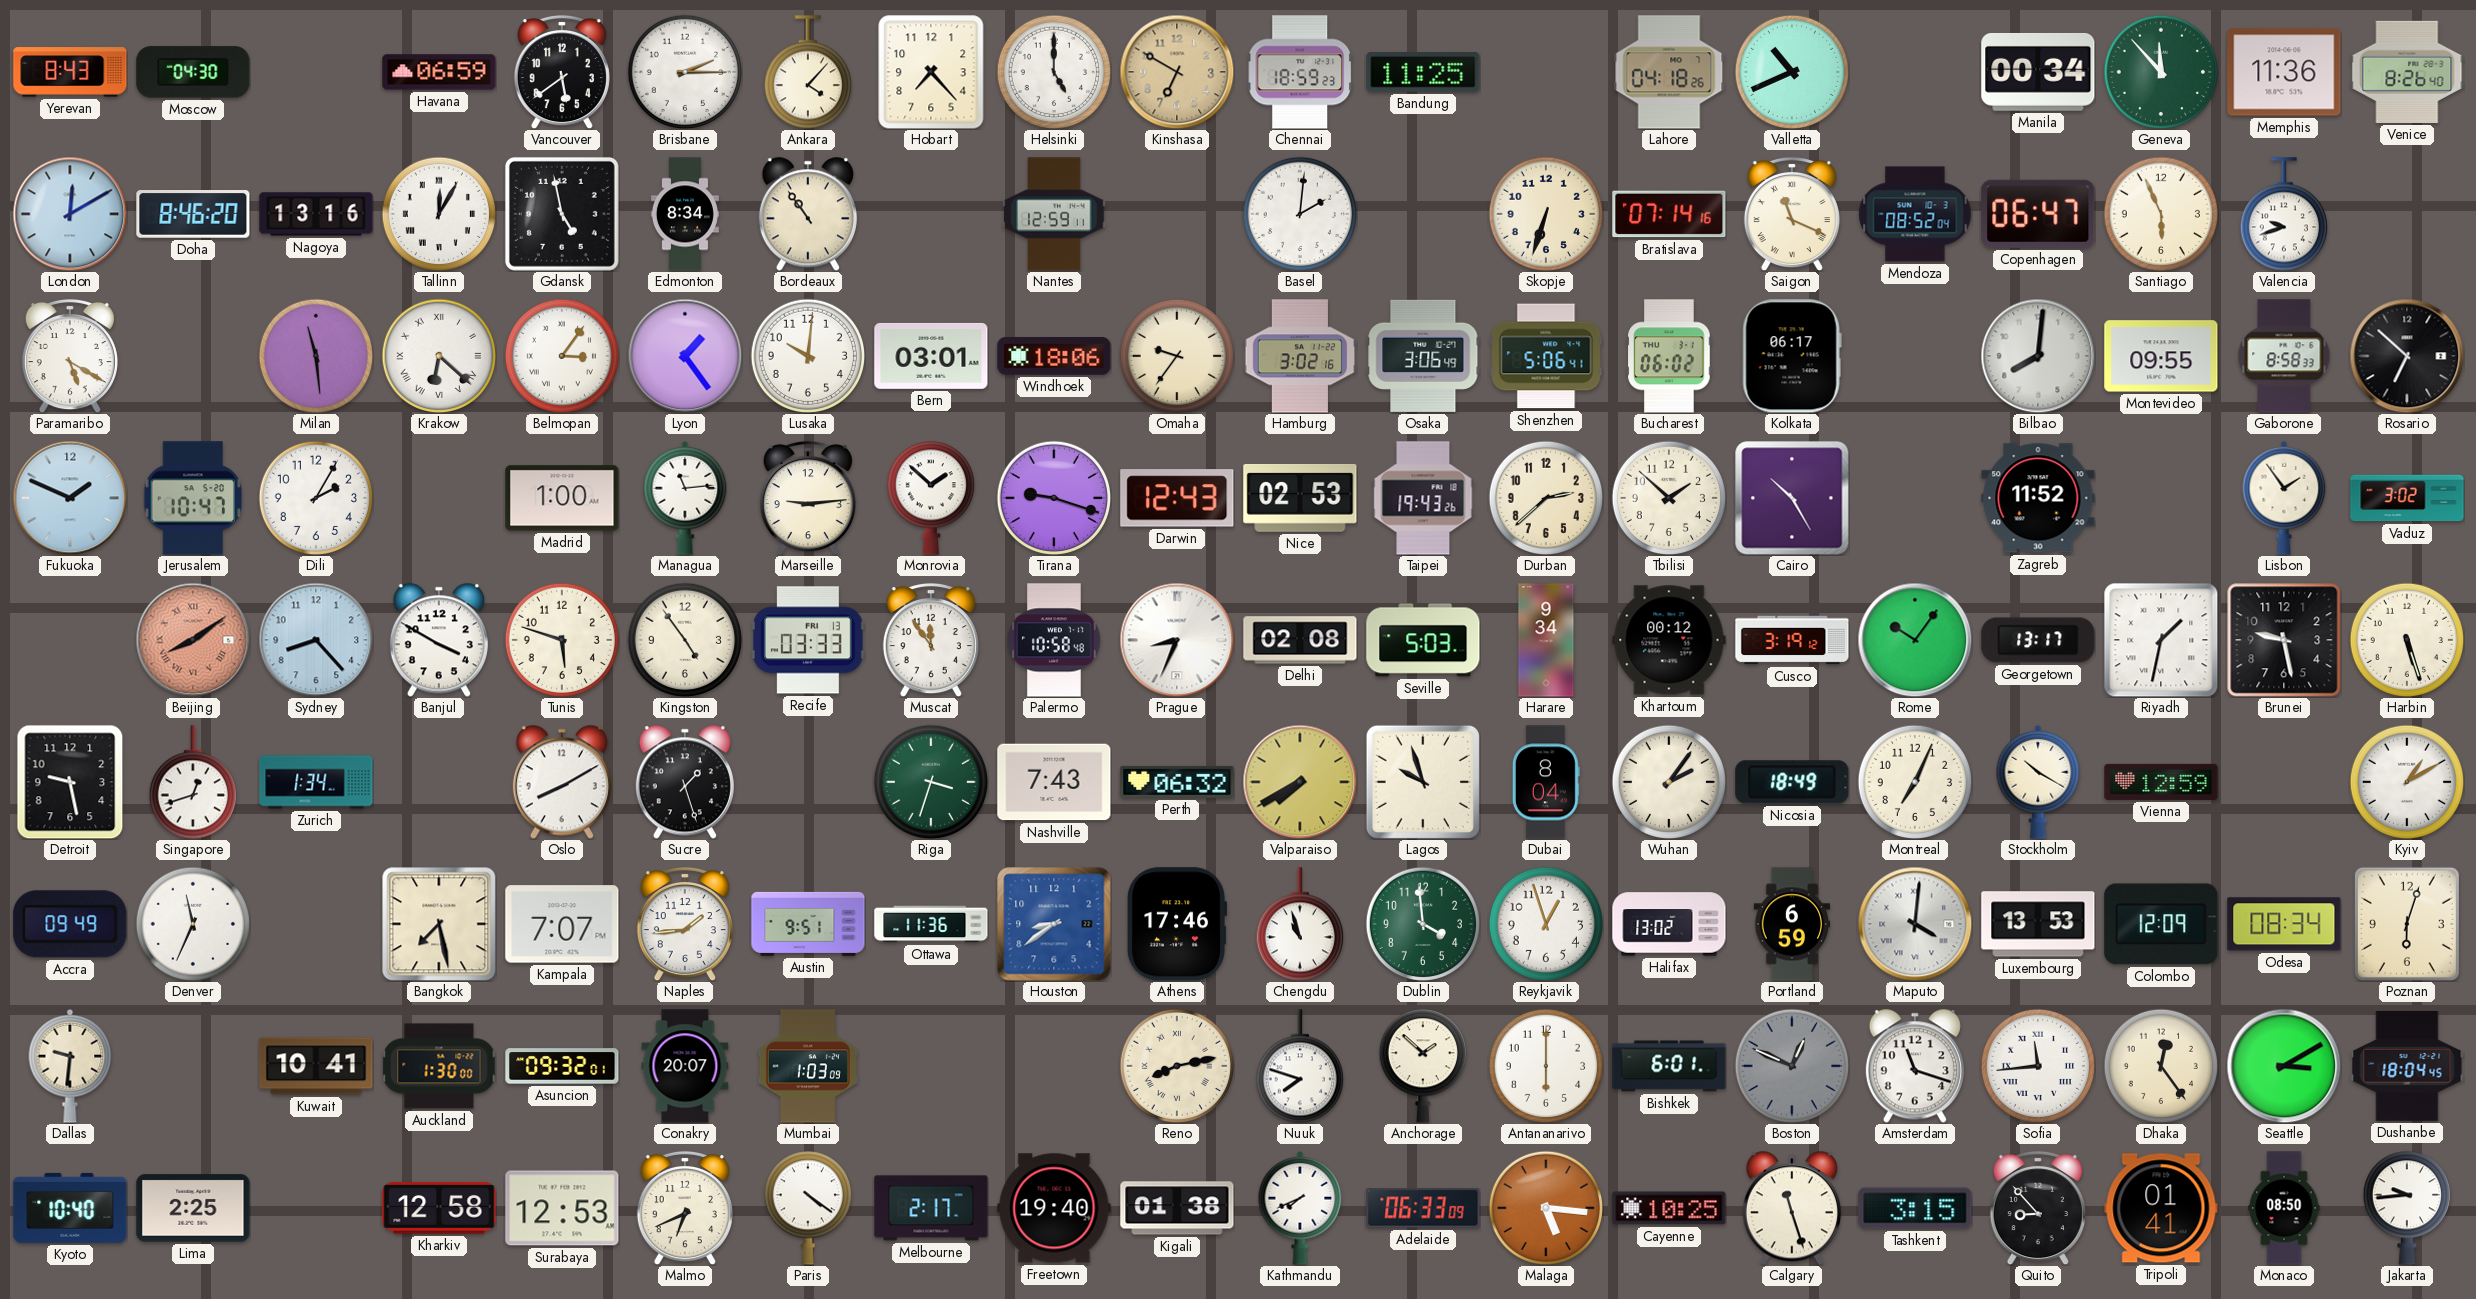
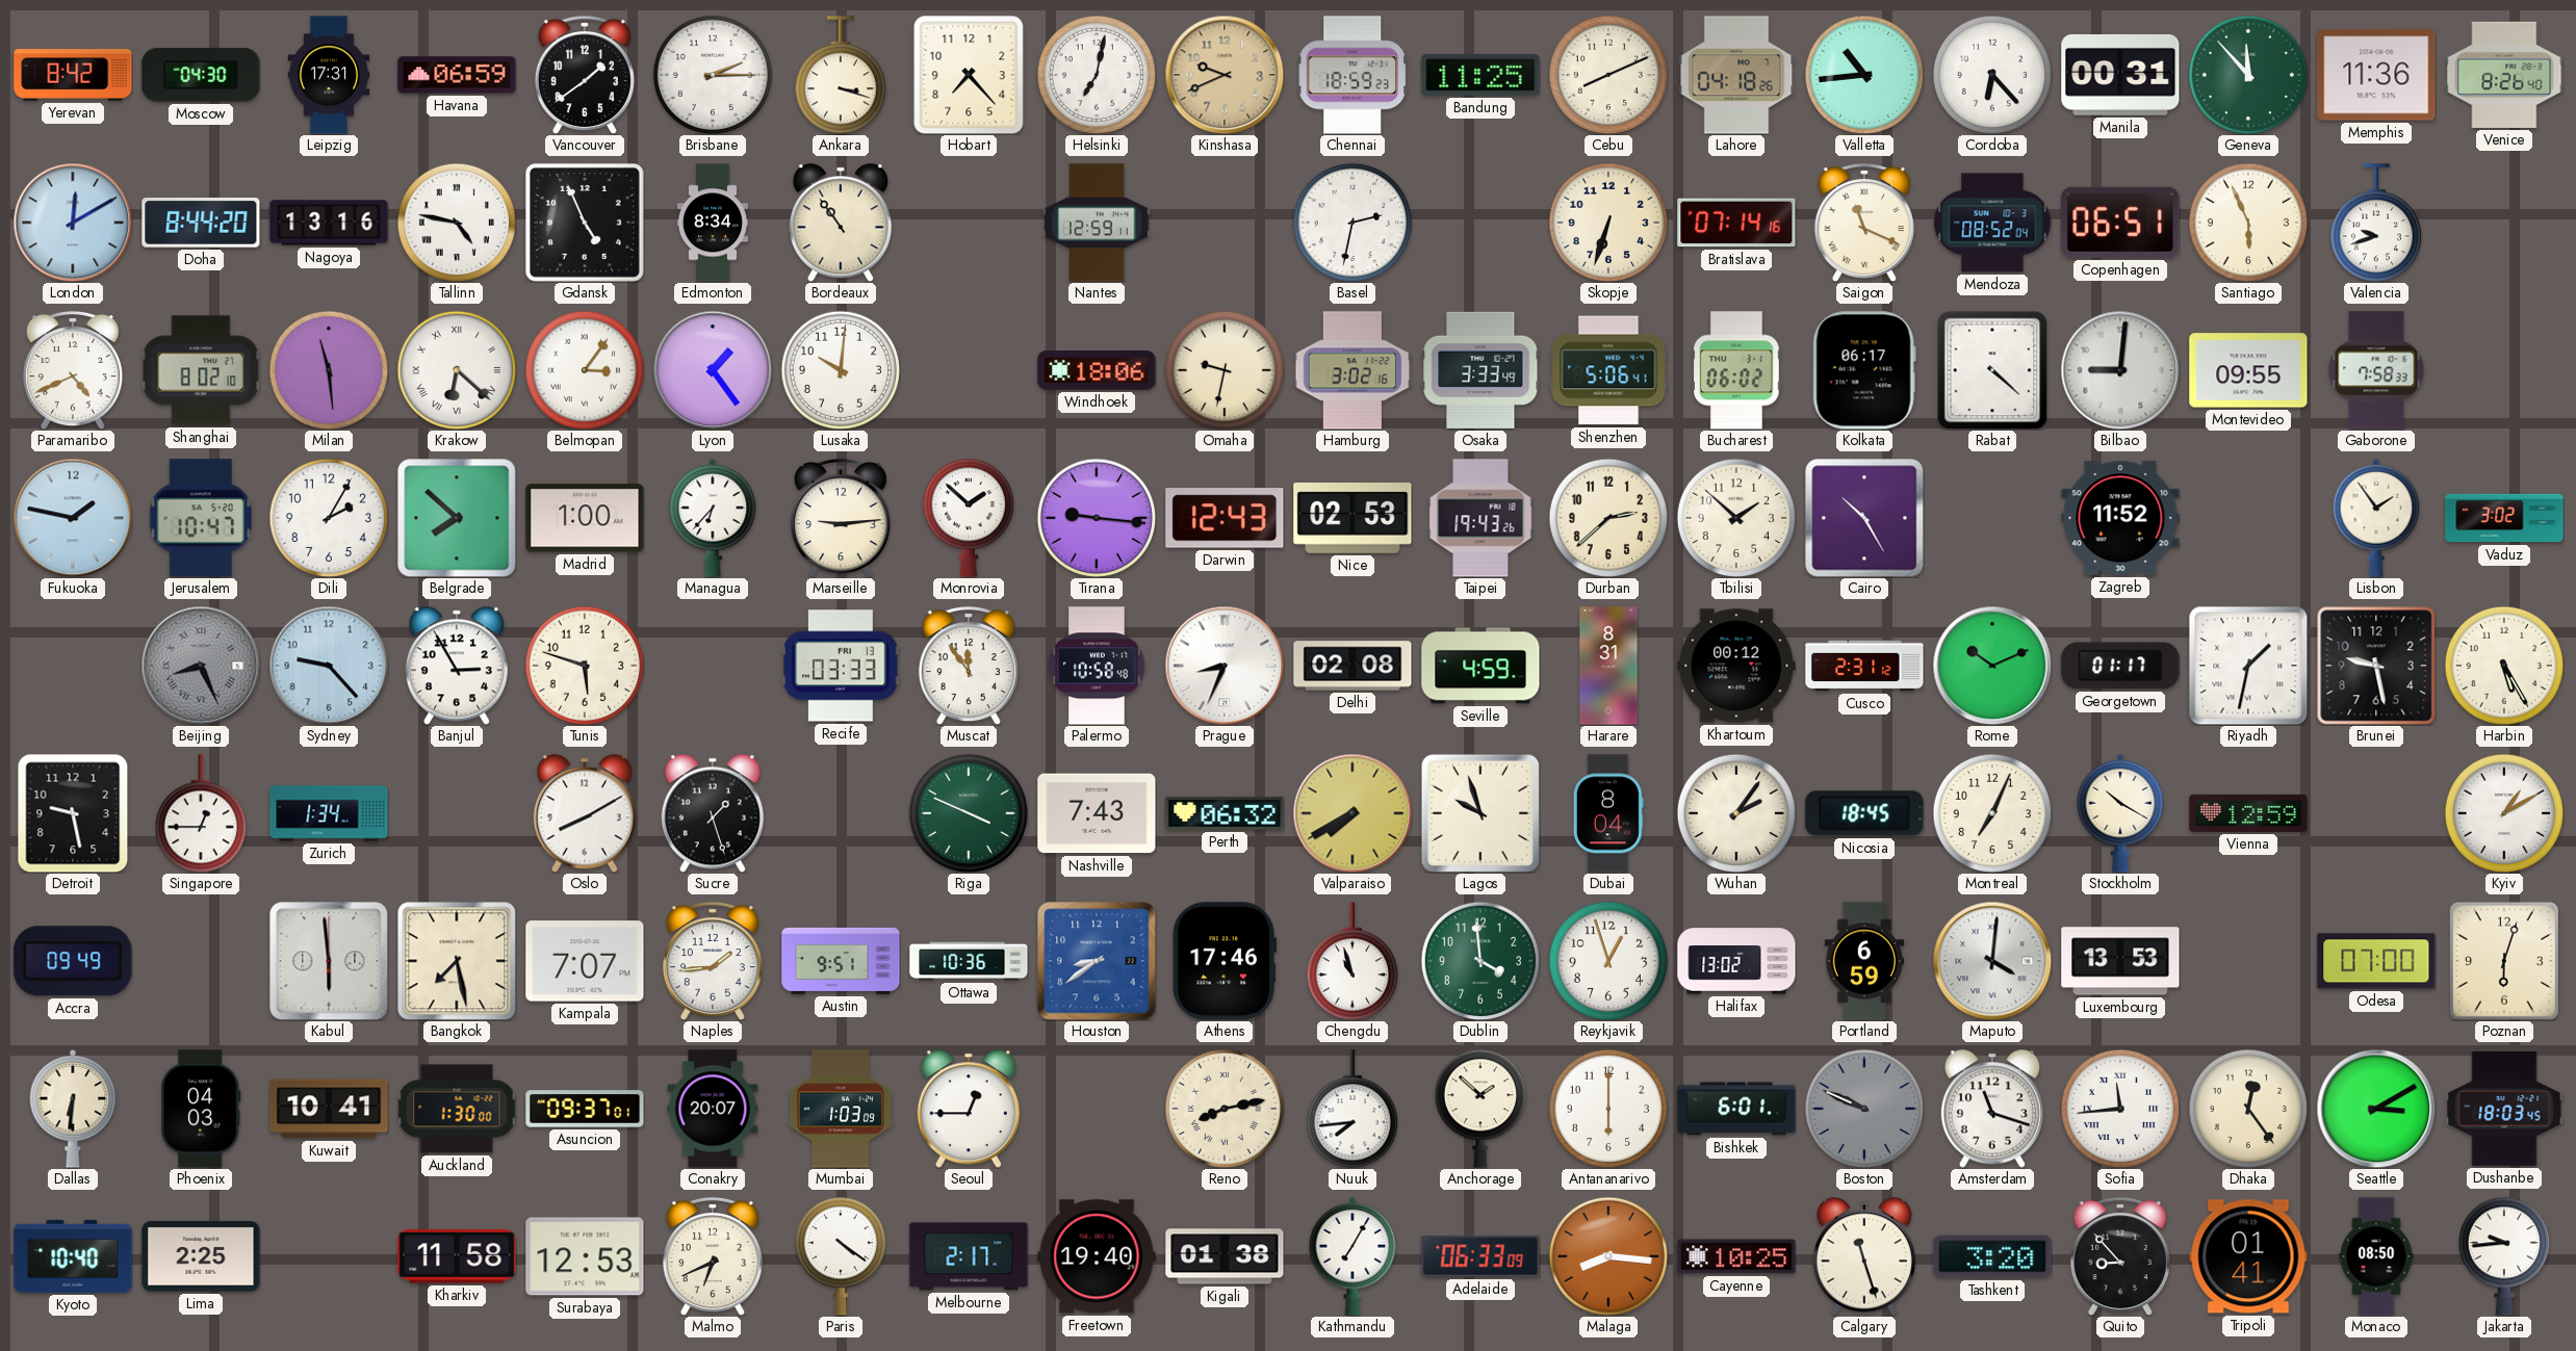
Yerevan: 8:43 -> 8:42
Leipzig: none -> 17:31
Vancouver: 5:39 -> 1:39
Ankara: 4:07 -> 3:18
Helsinki: 5:00 -> 7:02
Kinshasa: 6:50 -> 9:41
Cebu: none -> 8:11
Valletta: 10:41 -> 10:44
Cordoba: none -> 6:23
Manila: 00:34 -> 00:31
Doha: 8:46 -> 8:44
Tallinn: 12:05 -> 4:47
Gdansk: 4:58 -> 4:56
Basel: 2:01 -> 2:32
Copenhagen: 06:47 -> 06:51
Paramaribo: 5:20 -> 4:41
Shanghai: none -> 8:02
Bern: 03:01 -> none
Omaha: 9:36 -> 9:32
Osaka: 3:06 -> 3:33
Rabat: none -> 4:22
Bilbao: 8:01 -> 9:01
Gaborone: 8:58 -> 7:58
Rosario: 6:52 -> none
Fukuoka: 1:49 -> 1:47
Belgrade: none -> 7:52
Managua: 11:14 -> 6:37
Tirana: 9:18 -> 9:16
Beijing: 8:09 -> 8:26
Beijing dial: salmon -> grey
Sydney: 8:23 -> 9:23
Banjul: 3:50 -> 2:55
Kingston: 4:54 -> none
Seville: 5:03 -> 4:59
Harare: 9:34 -> 8:31
Cusco: 3:19 -> 2:31
Rome: 10:06 -> 10:11
Georgetown: 13:17 -> 01:17
Harbin: 5:27 -> 5:25
Singapore: 12:42 -> 12:45
Riga: 3:33 -> 3:49
Nicosia: 18:49 -> 18:45
Denver: 11:34 -> none
Kabul: none -> 5:59
Ottawa: 11:36 -> 10:36
Colombo: 12:09 -> none
Odesa: 08:34 -> 07:00
Dallas: 9:31 -> 6:31
Phoenix: none -> 04:03
Asuncion: 09:32 -> 09:37
Seoul: none -> 12:45
Nuuk: 7:48 -> 7:44
Boston: 12:49 -> 9:49
Dushanbe: 18:04 -> 18:03
Kharkiv: 12:58 -> 11:58
Kathmandu: 7:41 -> 7:05
Malaga: 5:16 -> 8:16
Tashkent: 3:15 -> 3:20
